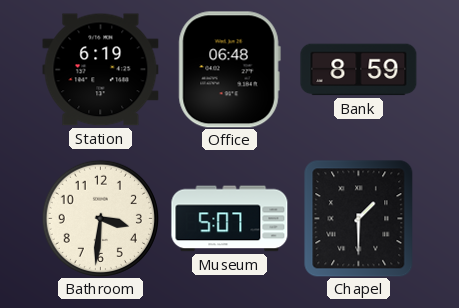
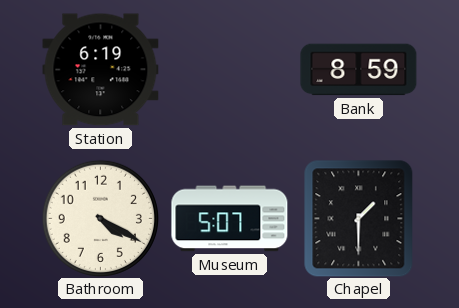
Office: 06:48 -> none
Bathroom: 3:31 -> 4:20
